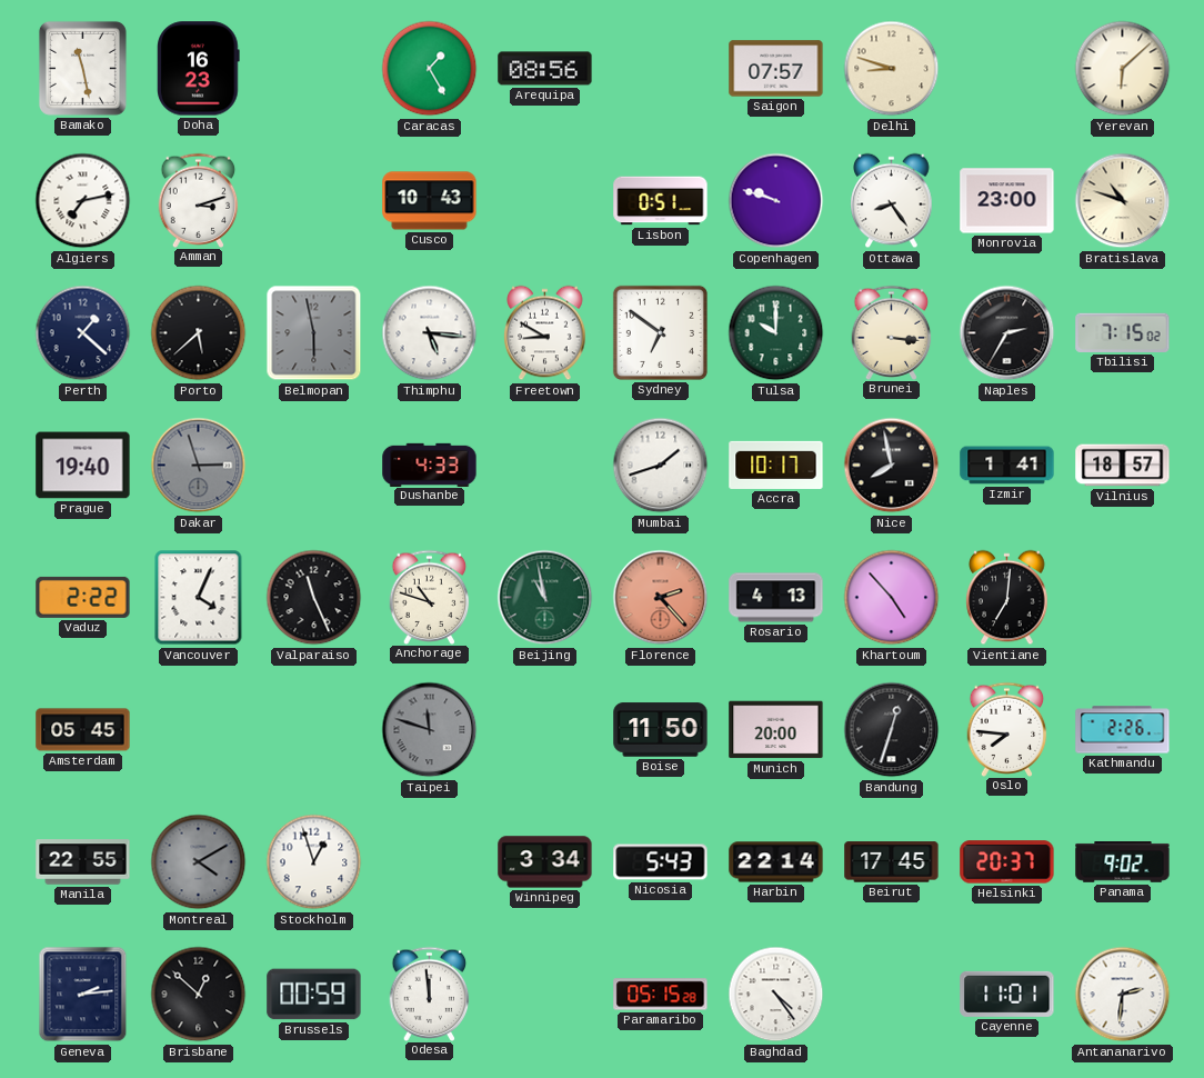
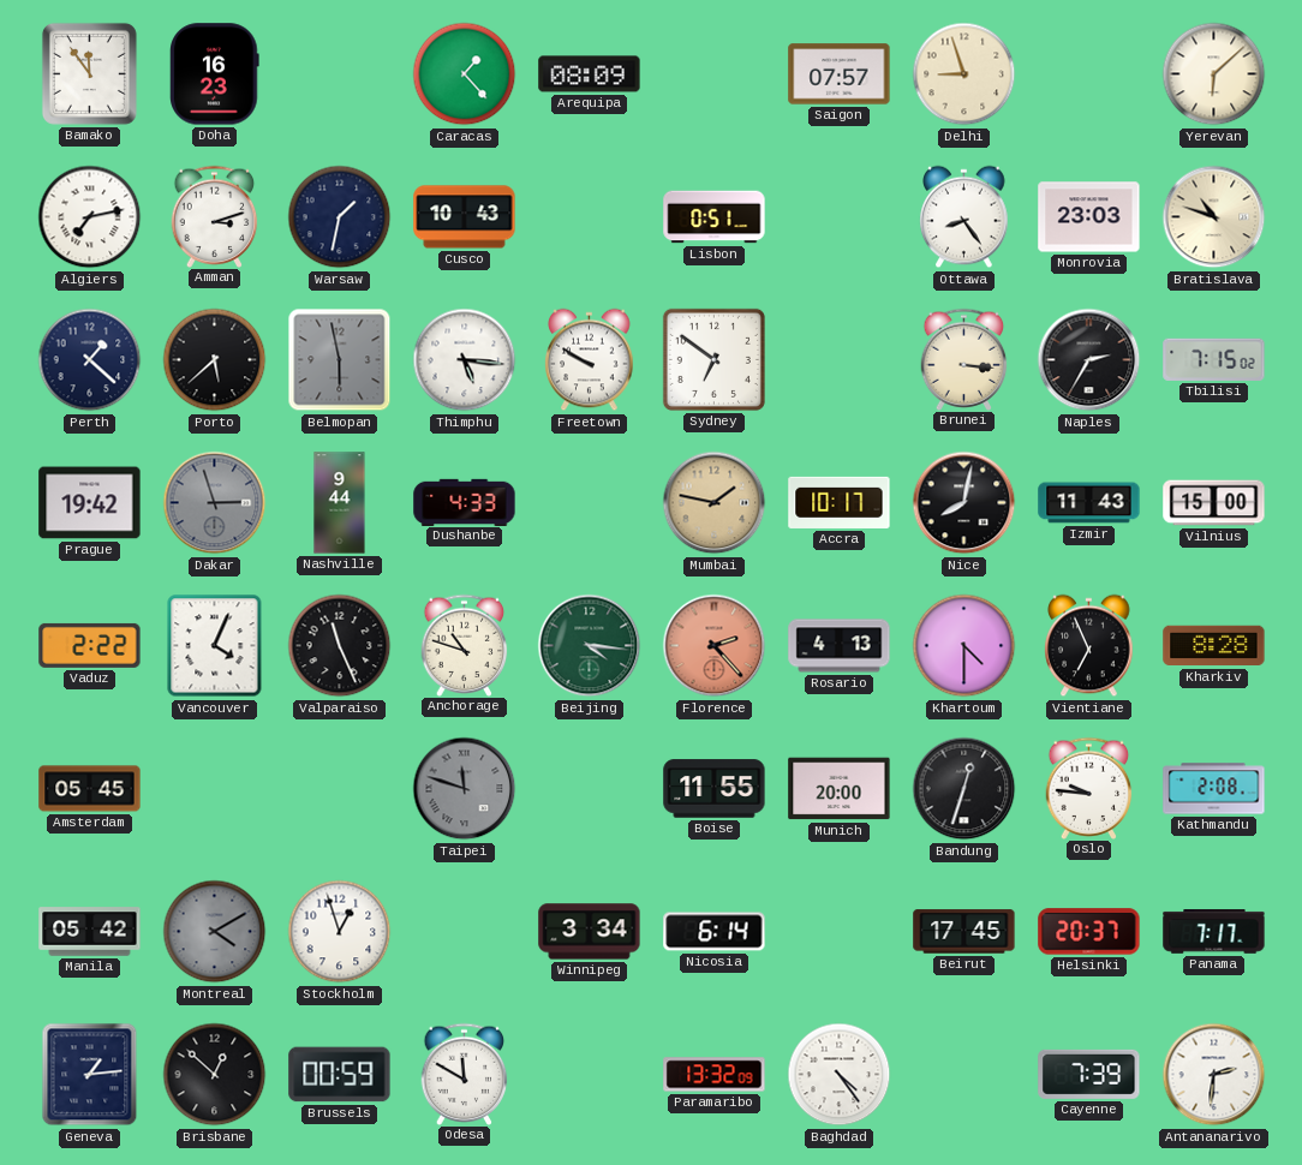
Bamako: 11:28 -> 11:54
Caracas: 1:25 -> 1:23
Arequipa: 08:56 -> 08:09
Delhi: 8:48 -> 8:57
Warsaw: none -> 1:32
Copenhagen: 9:48 -> none
Monrovia: 23:00 -> 23:03
Freetown: 8:50 -> 9:50
Tulsa: 10:00 -> none
Prague: 19:40 -> 19:42
Nashville: none -> 9:44
Mumbai: 1:42 -> 1:47
Mumbai dial: white -> champagne
Nice: 7:58 -> 8:02
Izmir: 1:41 -> 11:43
Vilnius: 18:57 -> 15:00
Beijing: 10:58 -> 4:16
Khartoum: 4:53 -> 4:30
Vientiane: 7:01 -> 6:56
Kharkiv: none -> 8:28
Boise: 11:50 -> 11:55
Oslo: 7:46 -> 9:46
Kathmandu: 2:26 -> 2:08
Manila: 22:55 -> 05:42
Nicosia: 5:43 -> 6:14
Harbin: 22:14 -> none
Panama: 9:02 -> 7:17
Geneva: 2:14 -> 1:14
Odesa: 11:59 -> 11:50
Paramaribo: 05:15 -> 13:32
Cayenne: 11:01 -> 7:39
